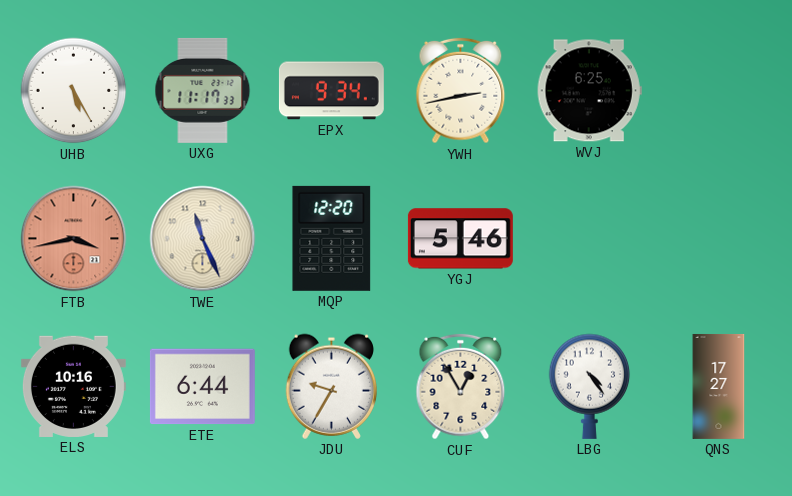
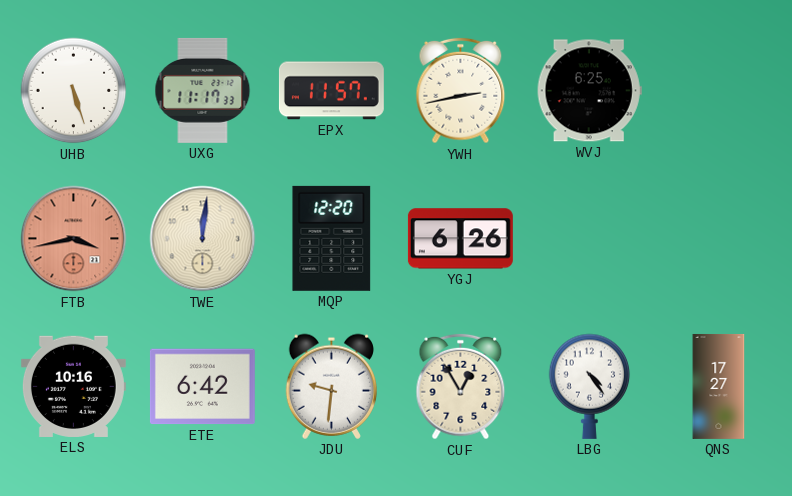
UHB: 5:25 -> 5:27
EPX: 9:34 -> 11:57
TWE: 11:26 -> 12:01
YGJ: 5:46 -> 6:26
ETE: 6:44 -> 6:42
JDU: 9:35 -> 9:31
